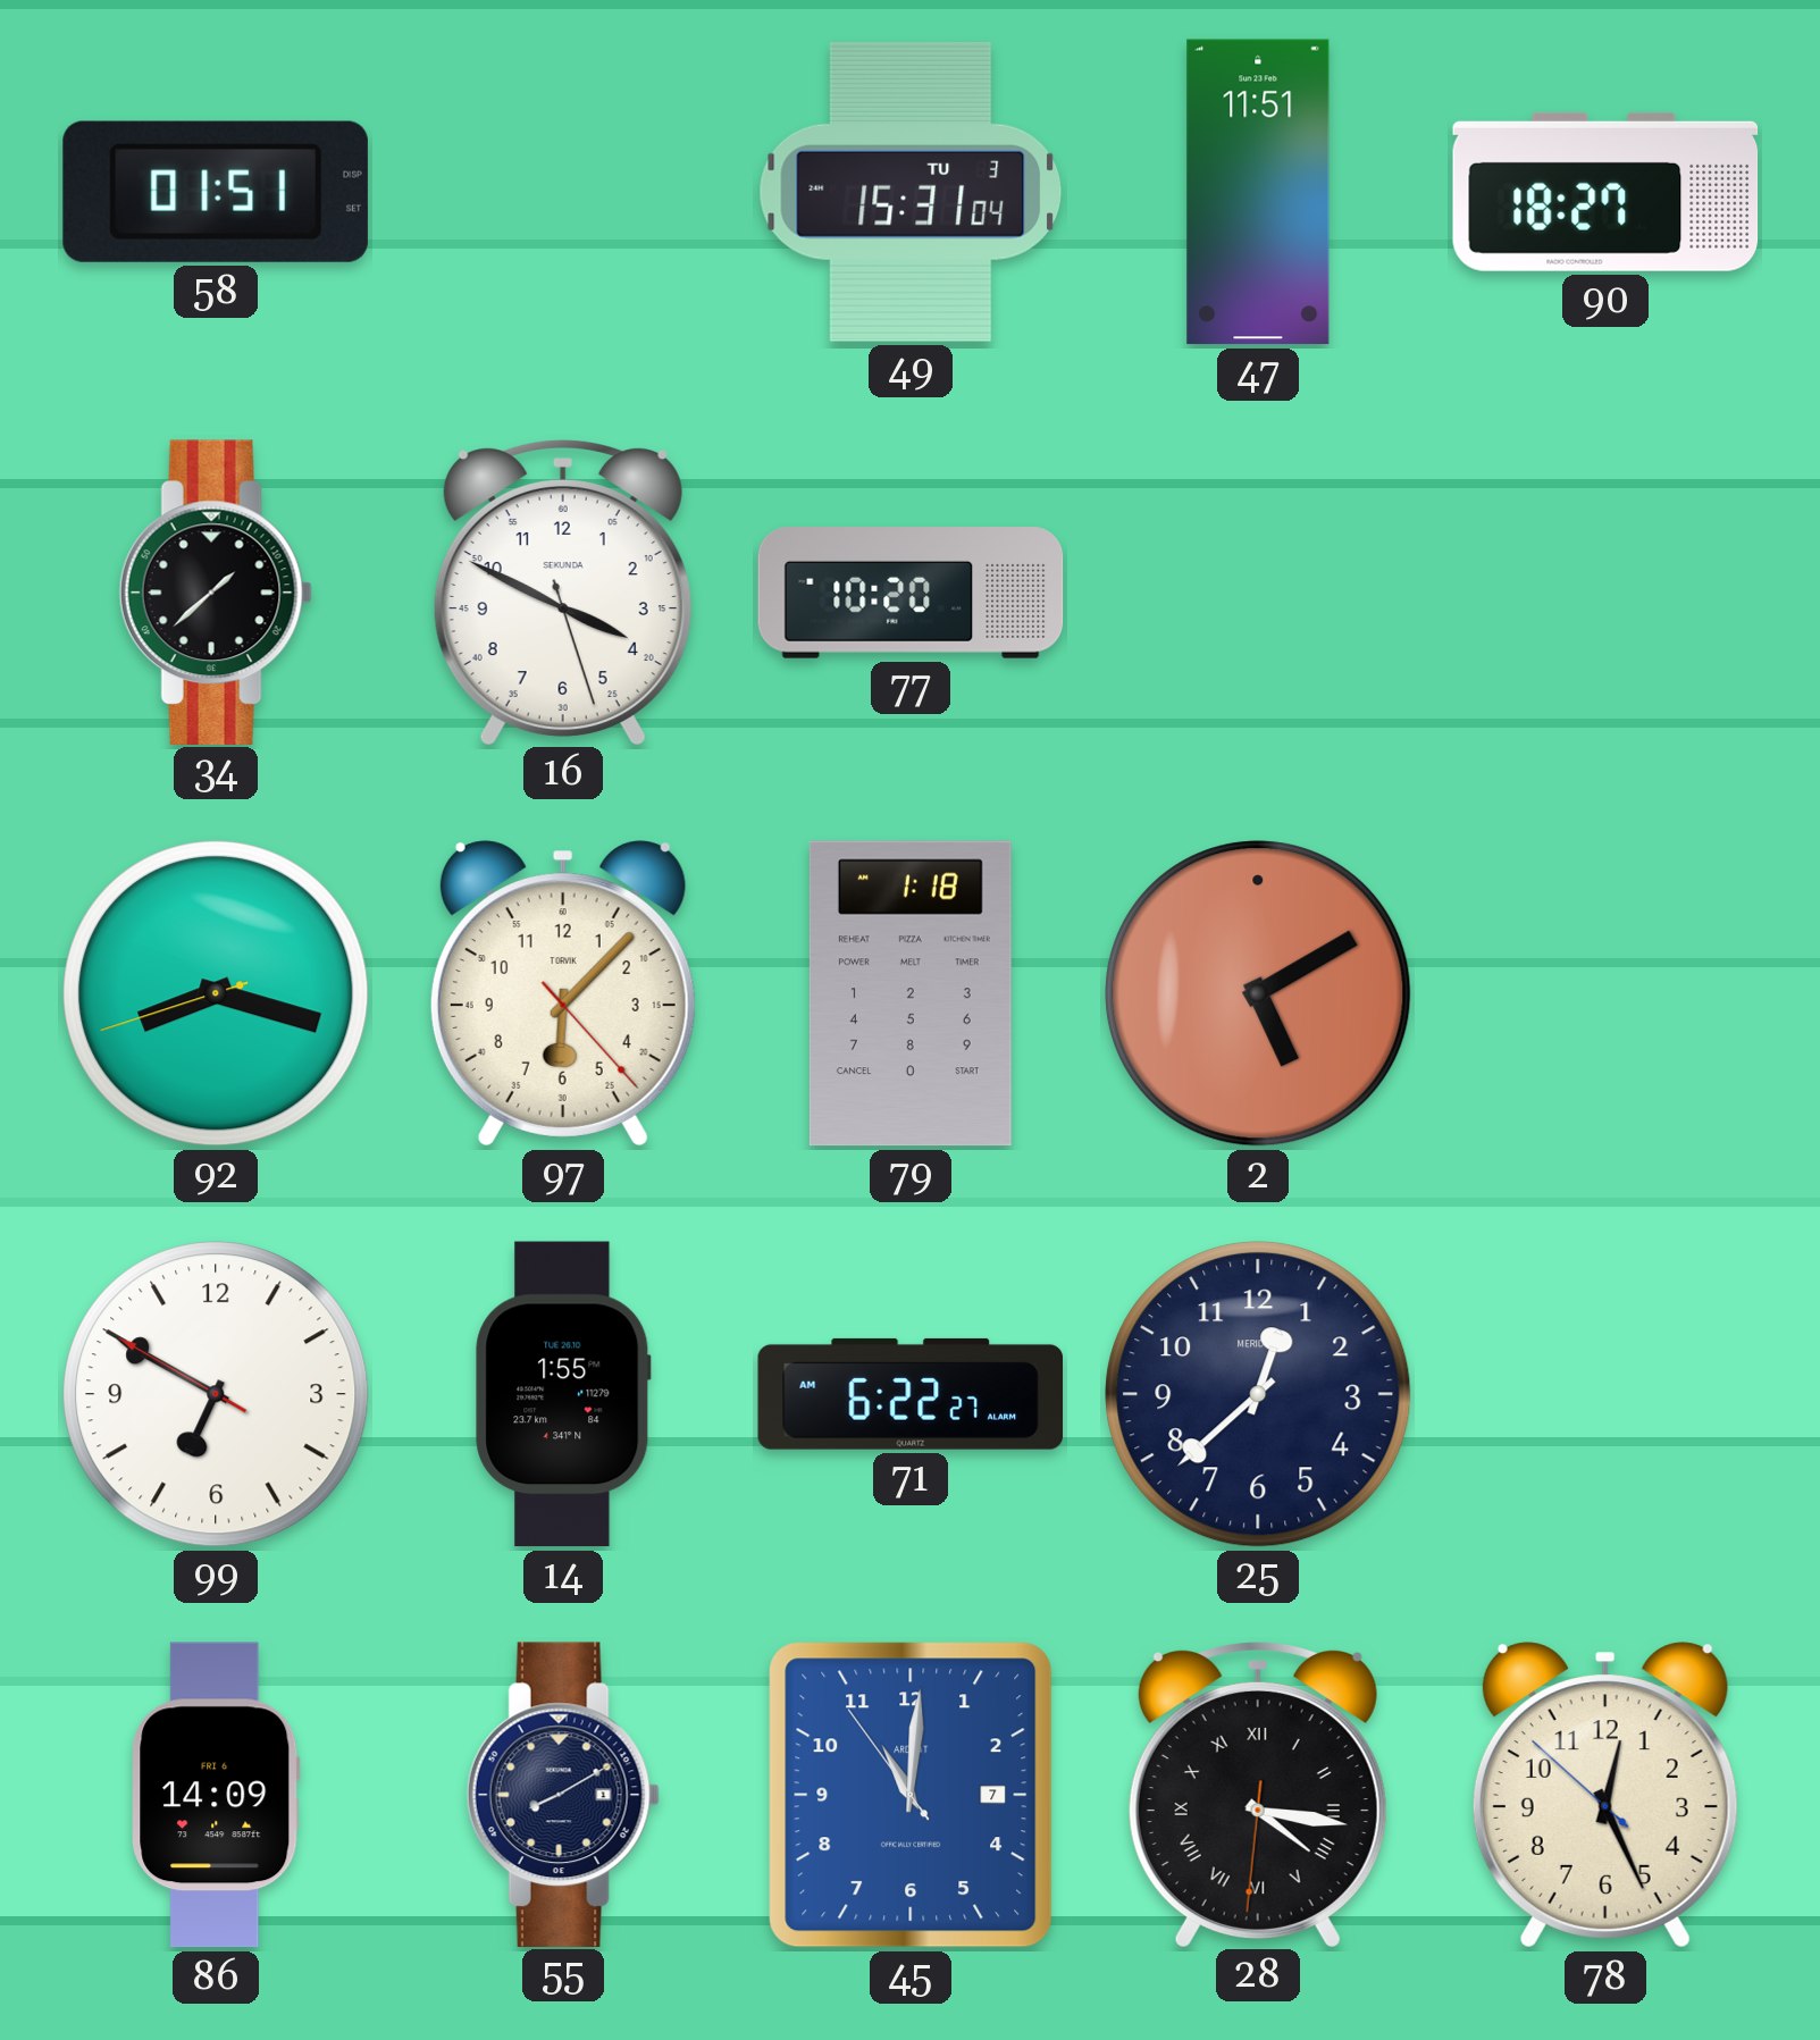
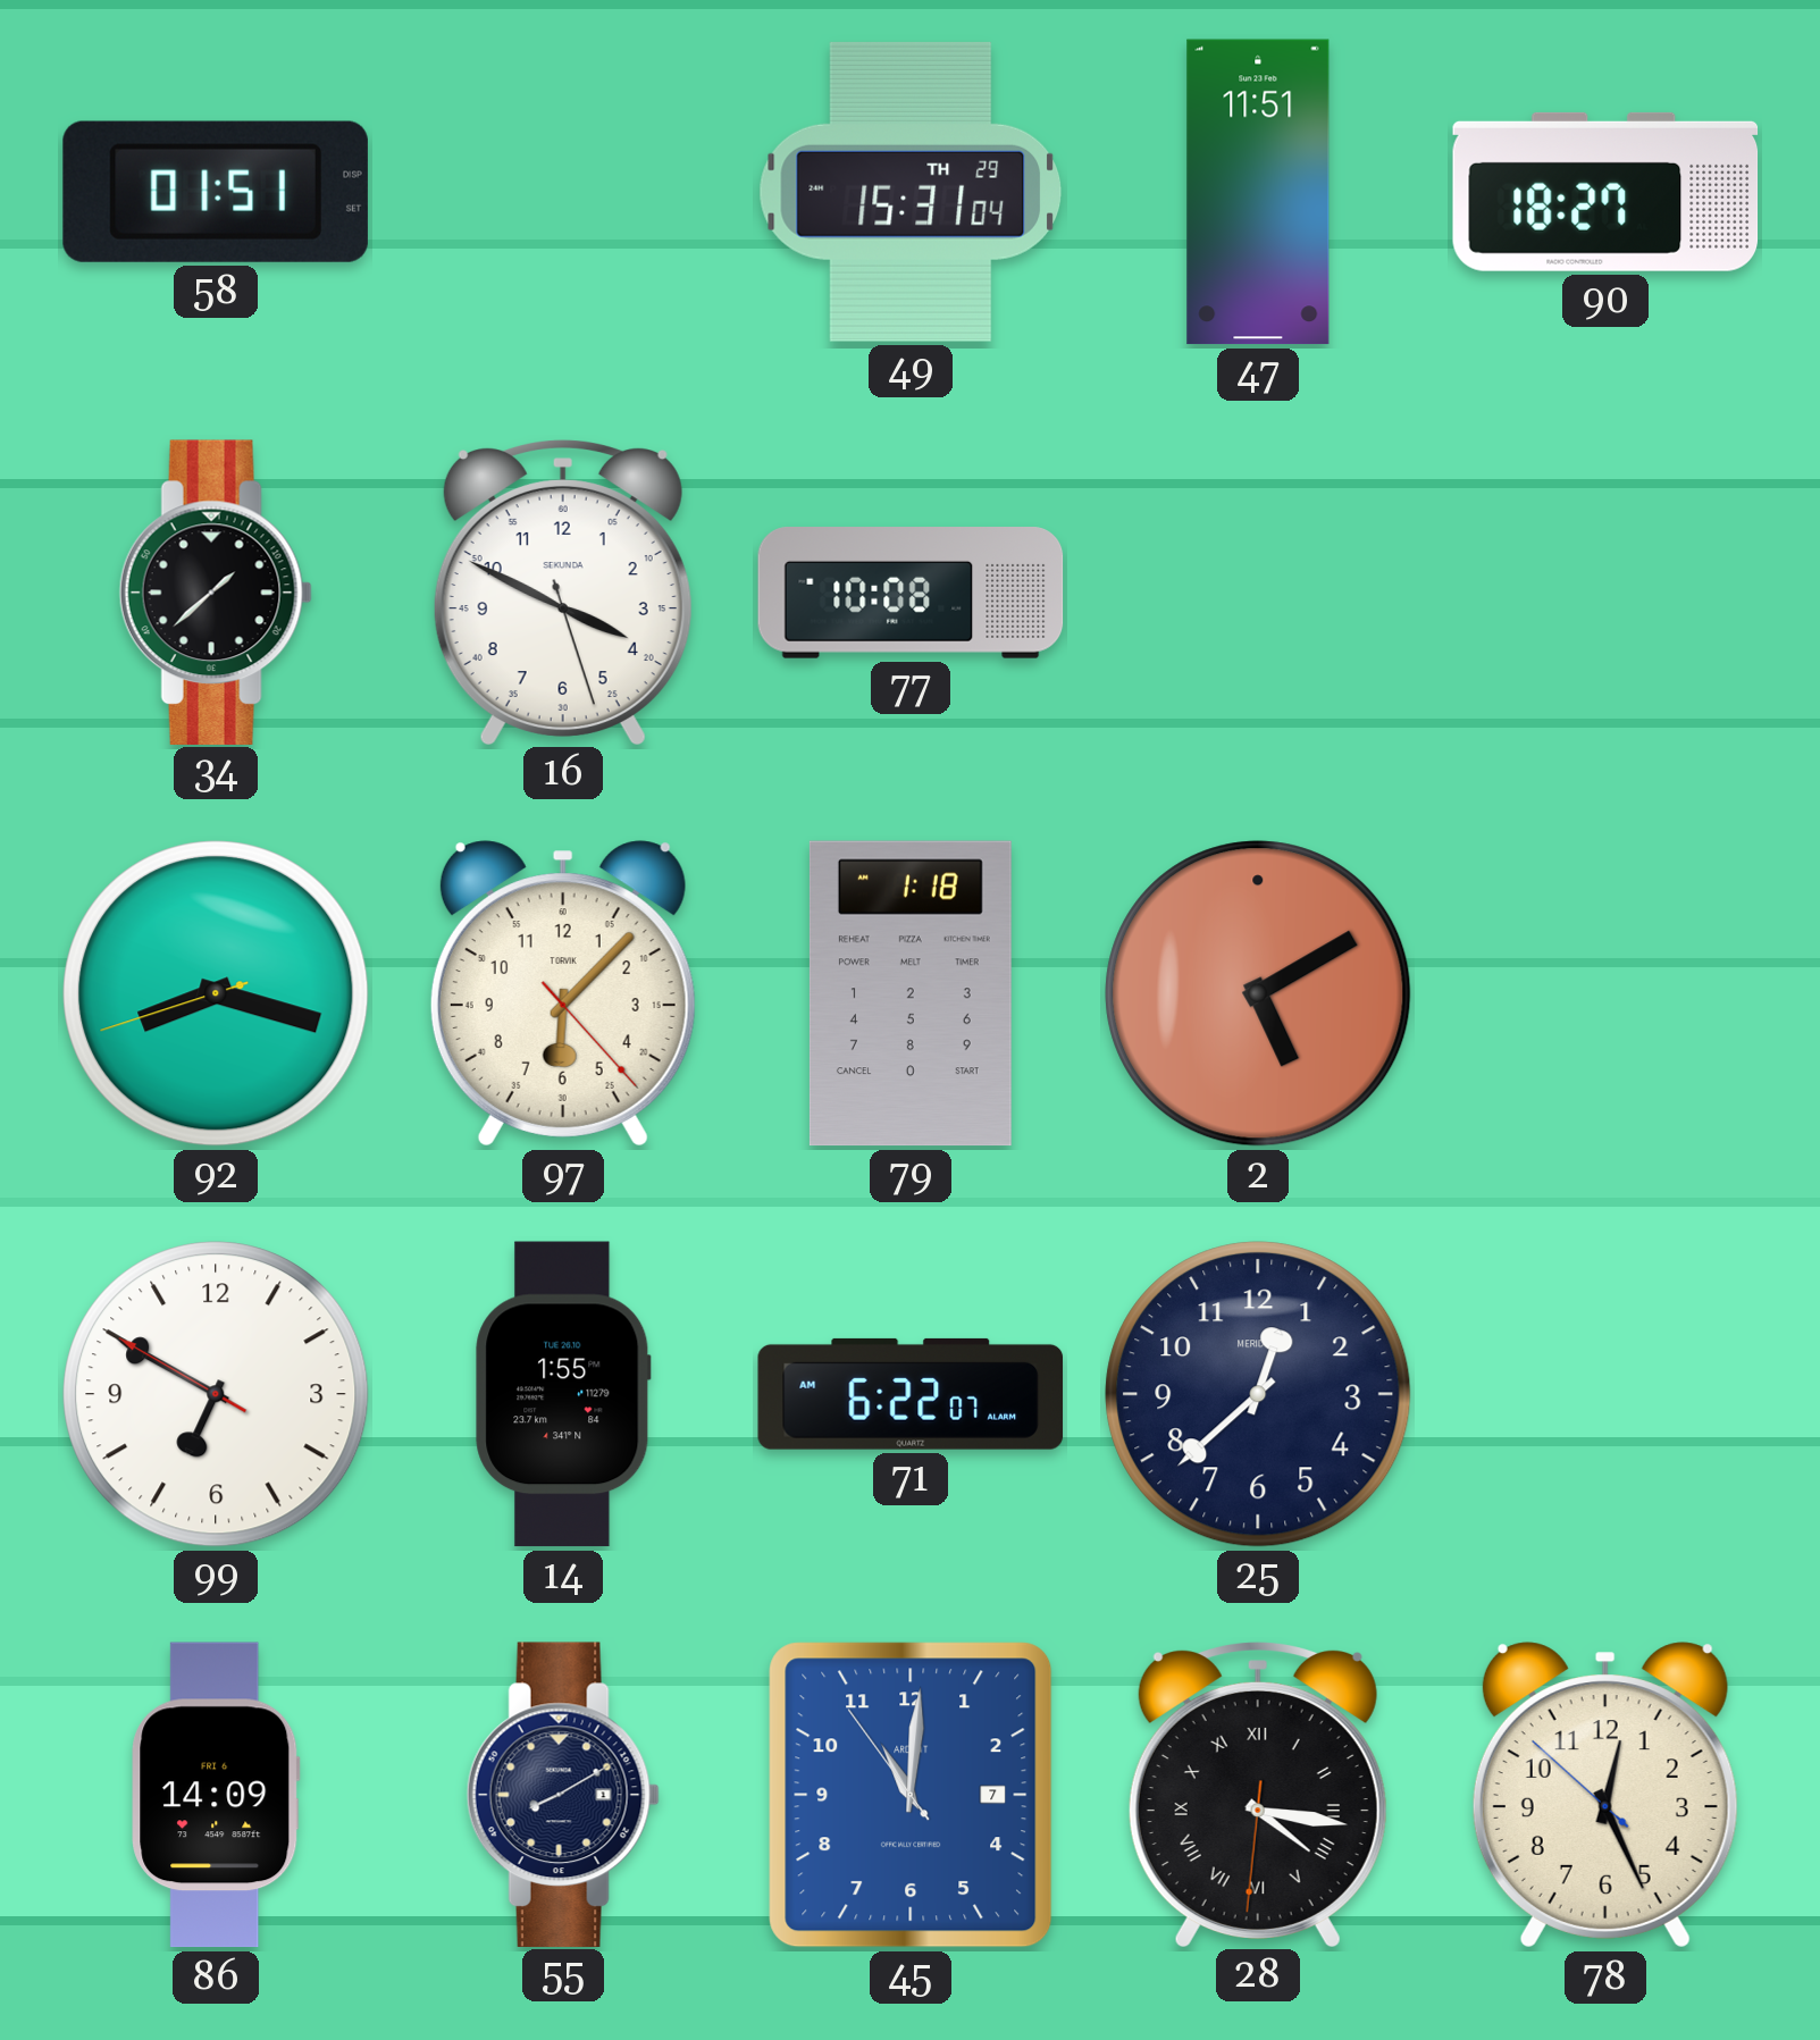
49 date: TU 3 -> TH 29
77: 10:20 -> 10:08
71: 6:22:27 -> 6:22:07
